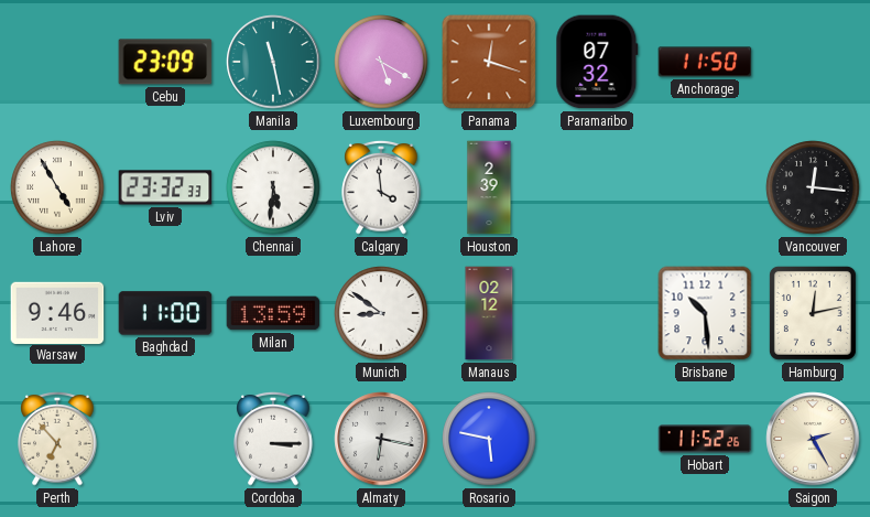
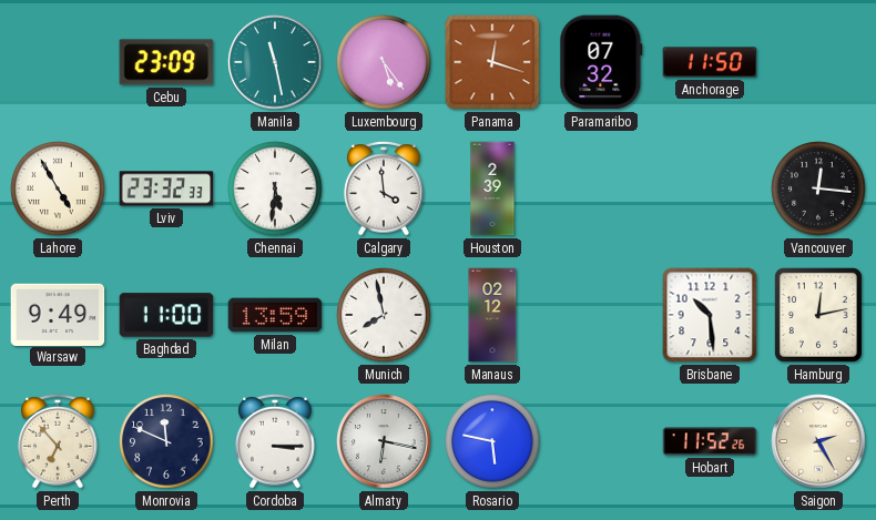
Luxembourg: 5:20 -> 5:24
Warsaw: 9:46 -> 9:49
Munich: 8:51 -> 7:58
Monrovia: none -> 11:49
